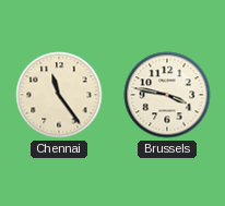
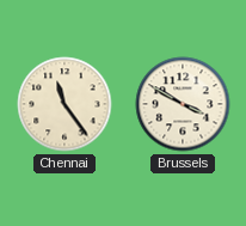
Brussels: 3:47 -> 3:50
